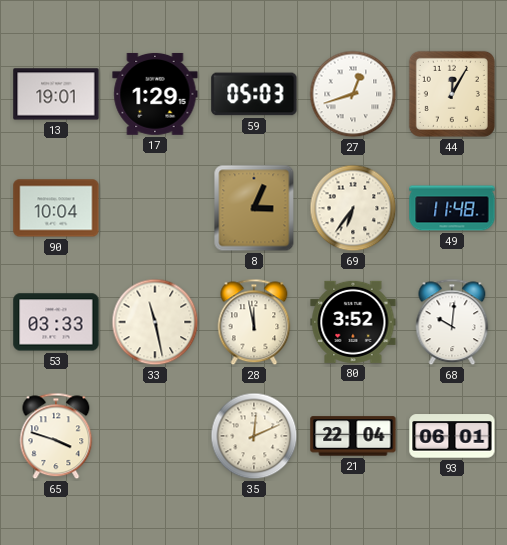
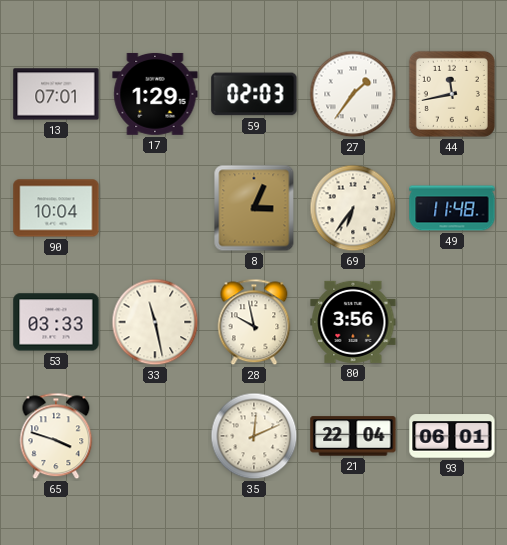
13: 19:01 -> 07:01
59: 05:03 -> 02:03
27: 12:42 -> 1:36
44: 12:05 -> 11:43
28: 11:58 -> 9:58
80: 3:52 -> 3:56
68: 10:01 -> none
